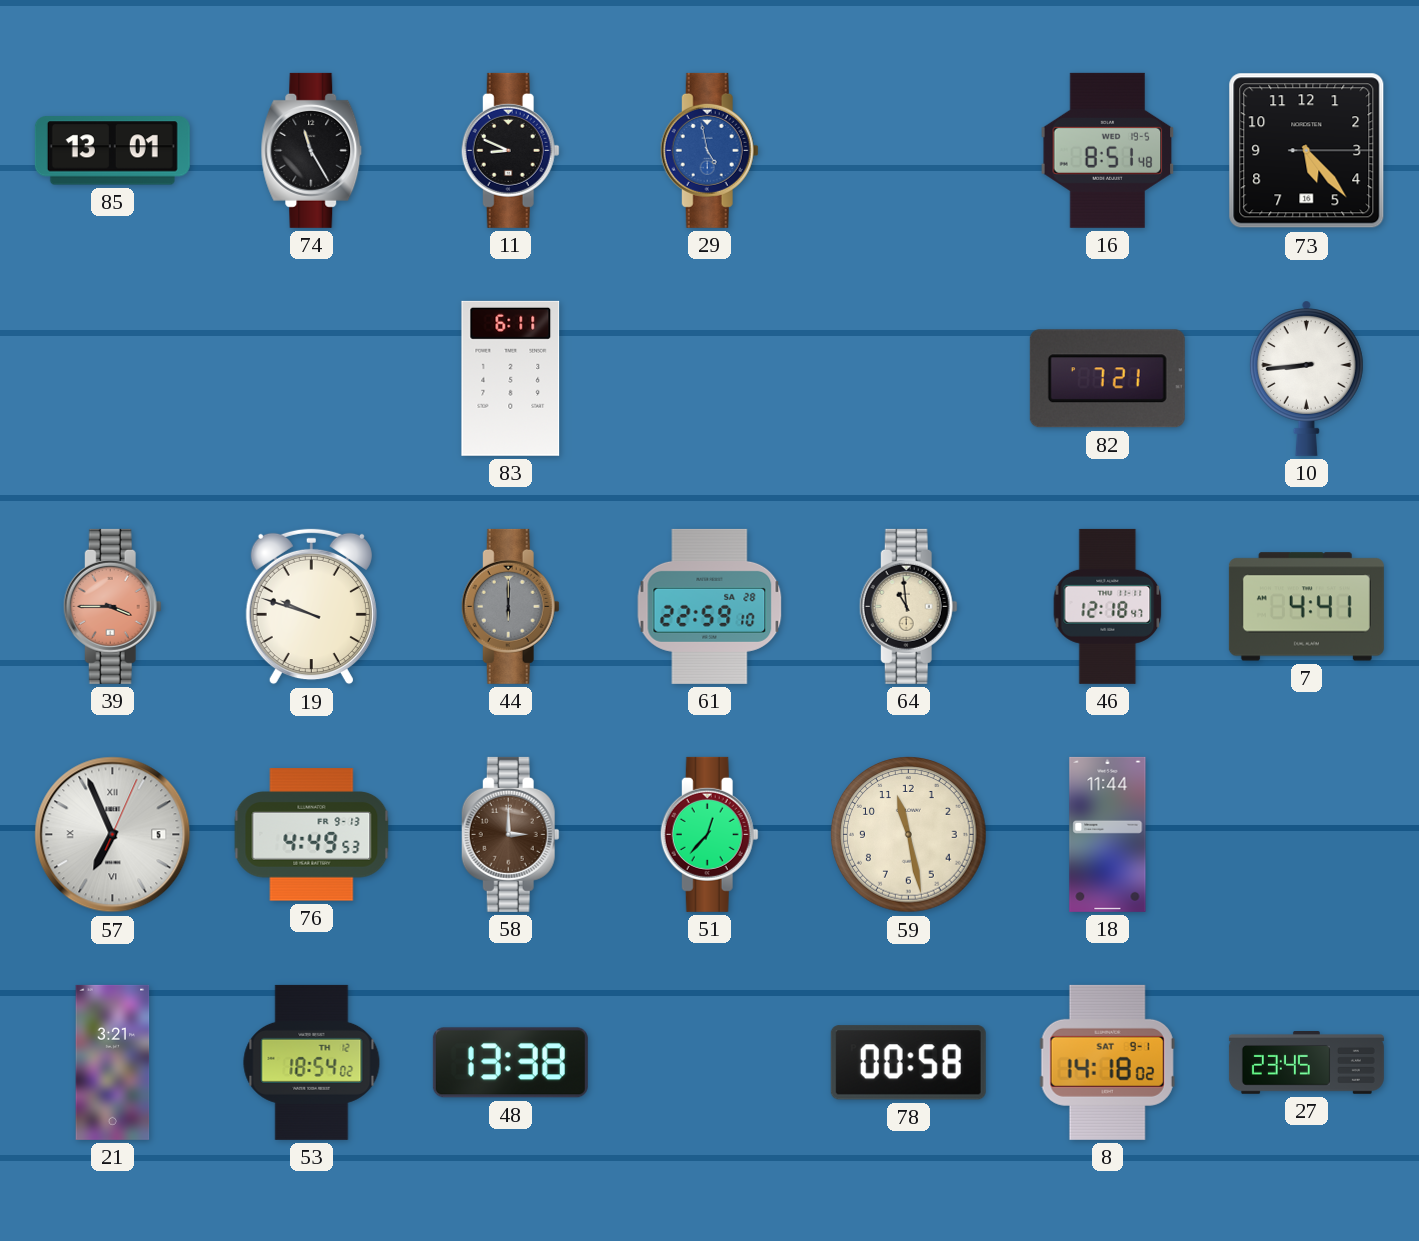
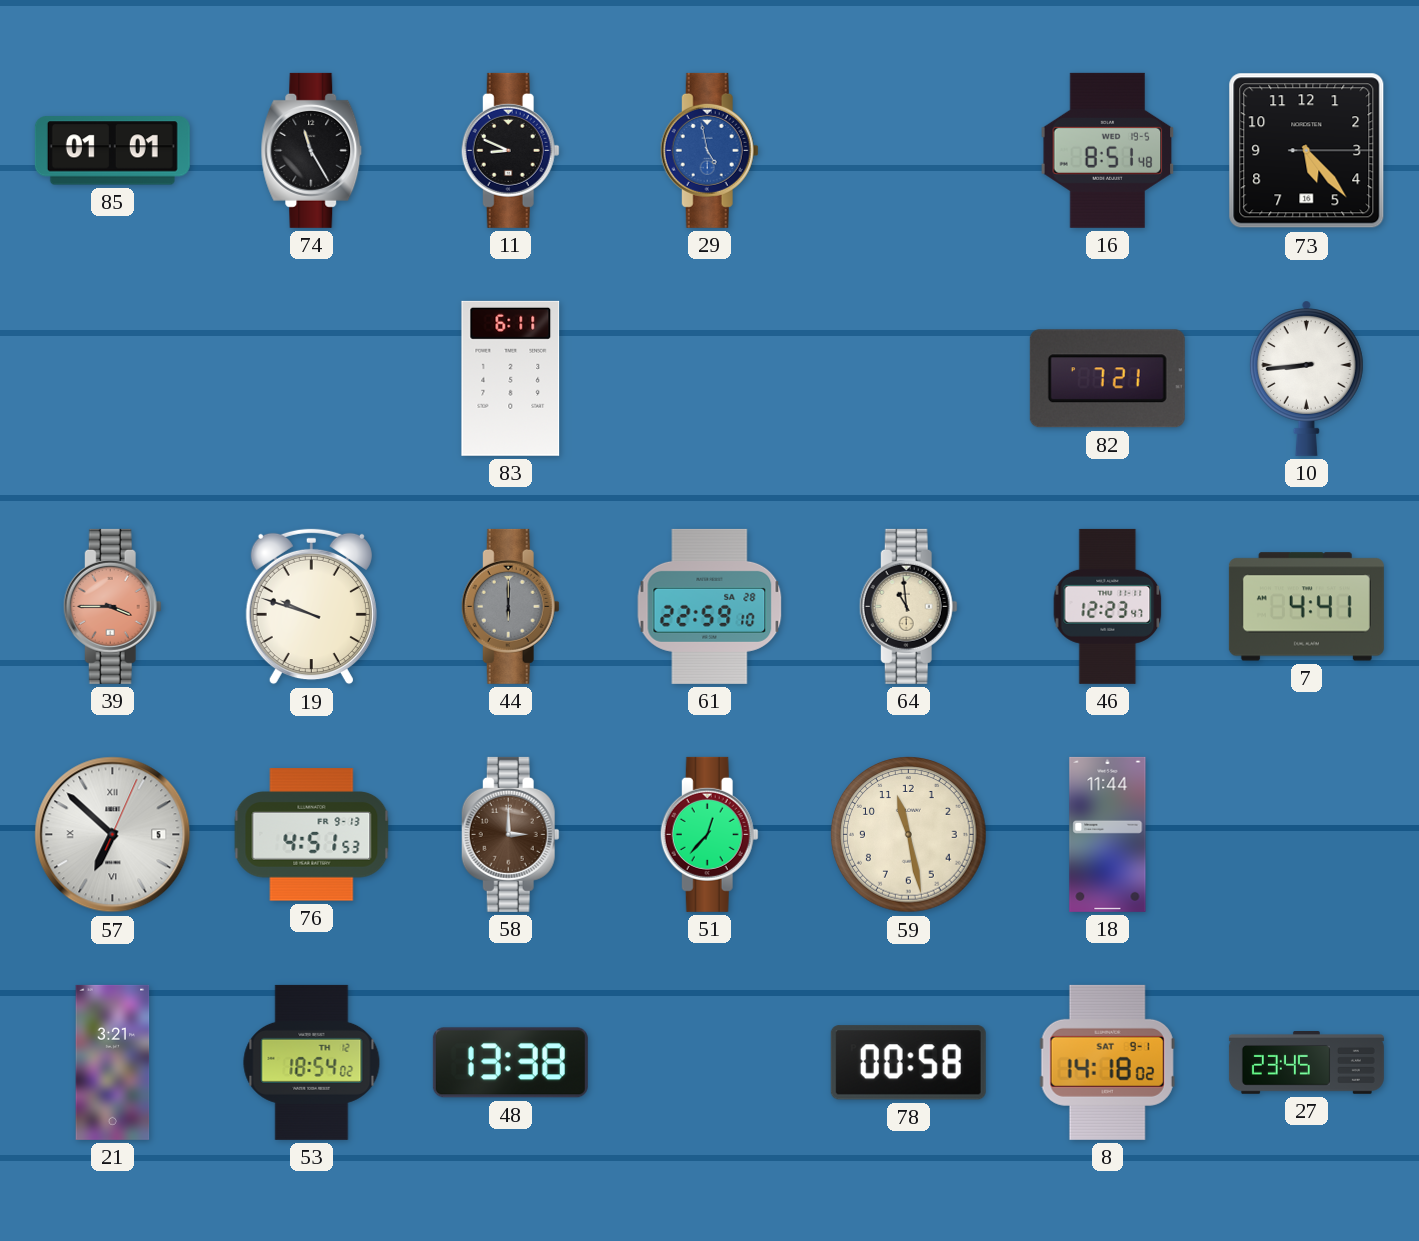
85: 13:01 -> 01:01
46: 12:18 -> 12:23
57: 6:56 -> 6:52
76: 4:49 -> 4:51
